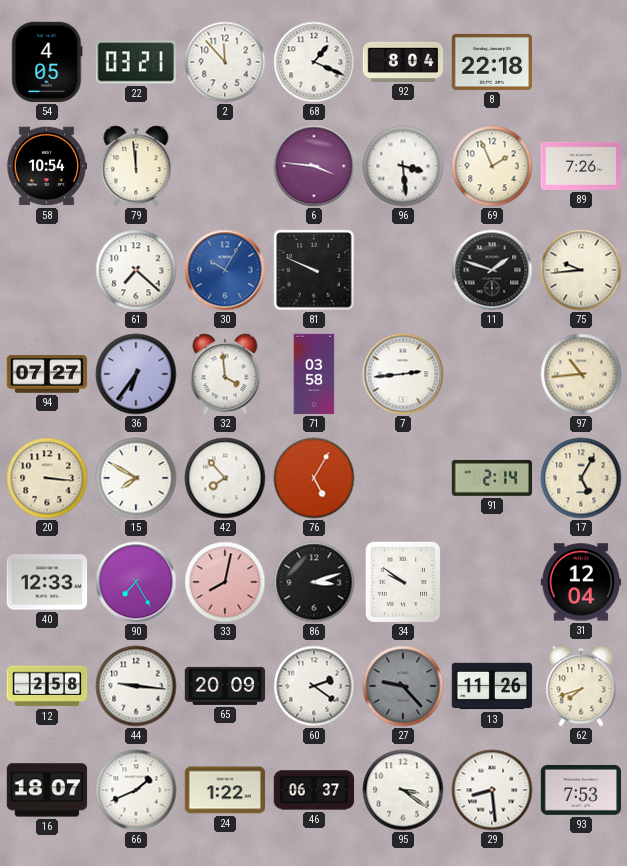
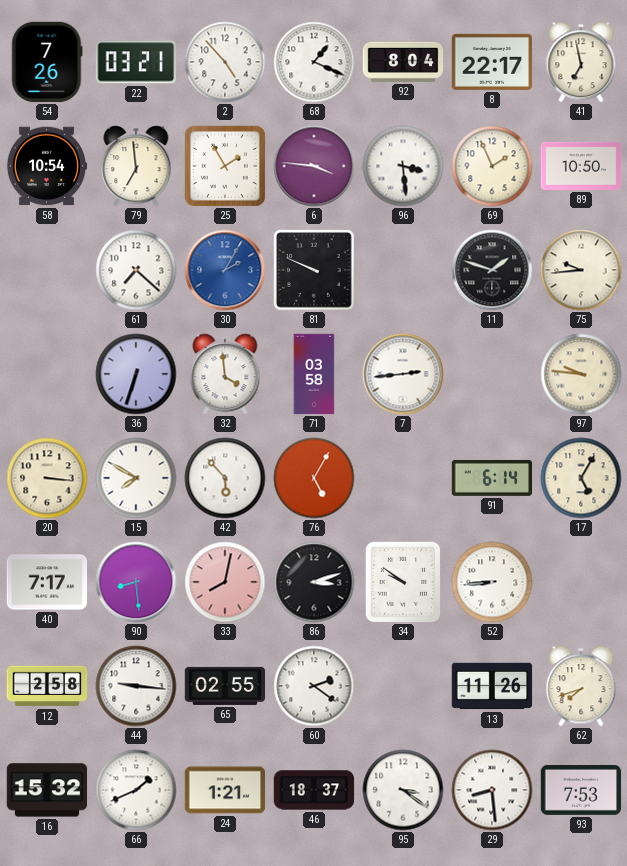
54: 4:05 -> 7:26
2: 11:53 -> 4:53
8: 22:18 -> 22:17
41: none -> 6:58
79: 11:59 -> 6:59
25: none -> 1:55
89: 7:26 -> 10:50
30: 10:05 -> 2:05
94: 07:27 -> none
36: 6:36 -> 6:33
97: 10:44 -> 9:46
42: 7:53 -> 5:53
91: 2:14 -> 6:14
40: 12:33 -> 7:17
90: 7:25 -> 8:29
52: none -> 8:44
31: 12:04 -> none
65: 20:09 -> 02:55
27: 9:23 -> none
16: 18:07 -> 15:32
24: 1:22 -> 1:21
46: 06:37 -> 18:37
